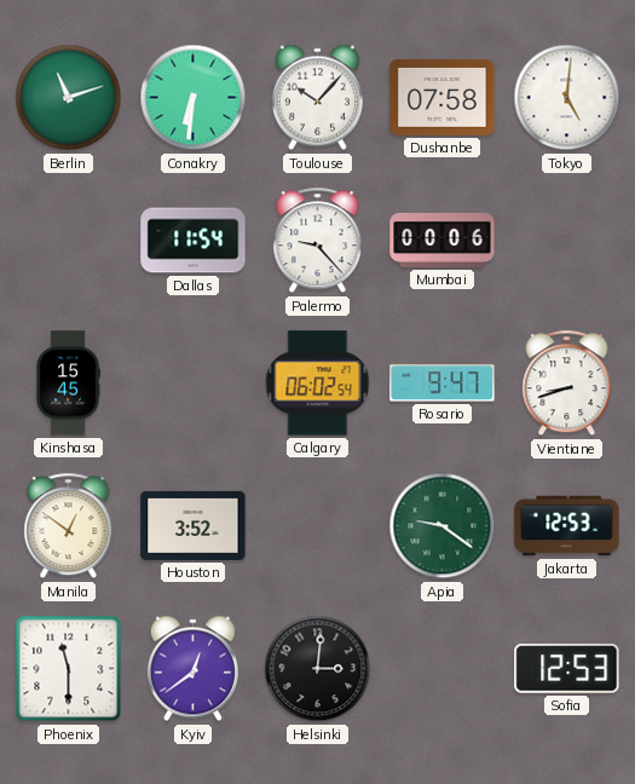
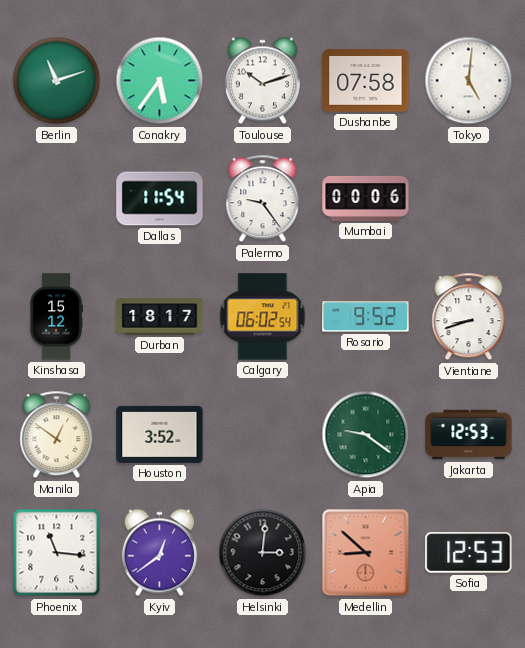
Conakry: 6:31 -> 5:36
Toulouse: 10:07 -> 10:12
Palermo: 9:23 -> 9:24
Kinshasa: 15:45 -> 15:12
Durban: none -> 18:17
Rosario: 9:47 -> 9:52
Phoenix: 11:30 -> 11:16
Medellin: none -> 8:52
